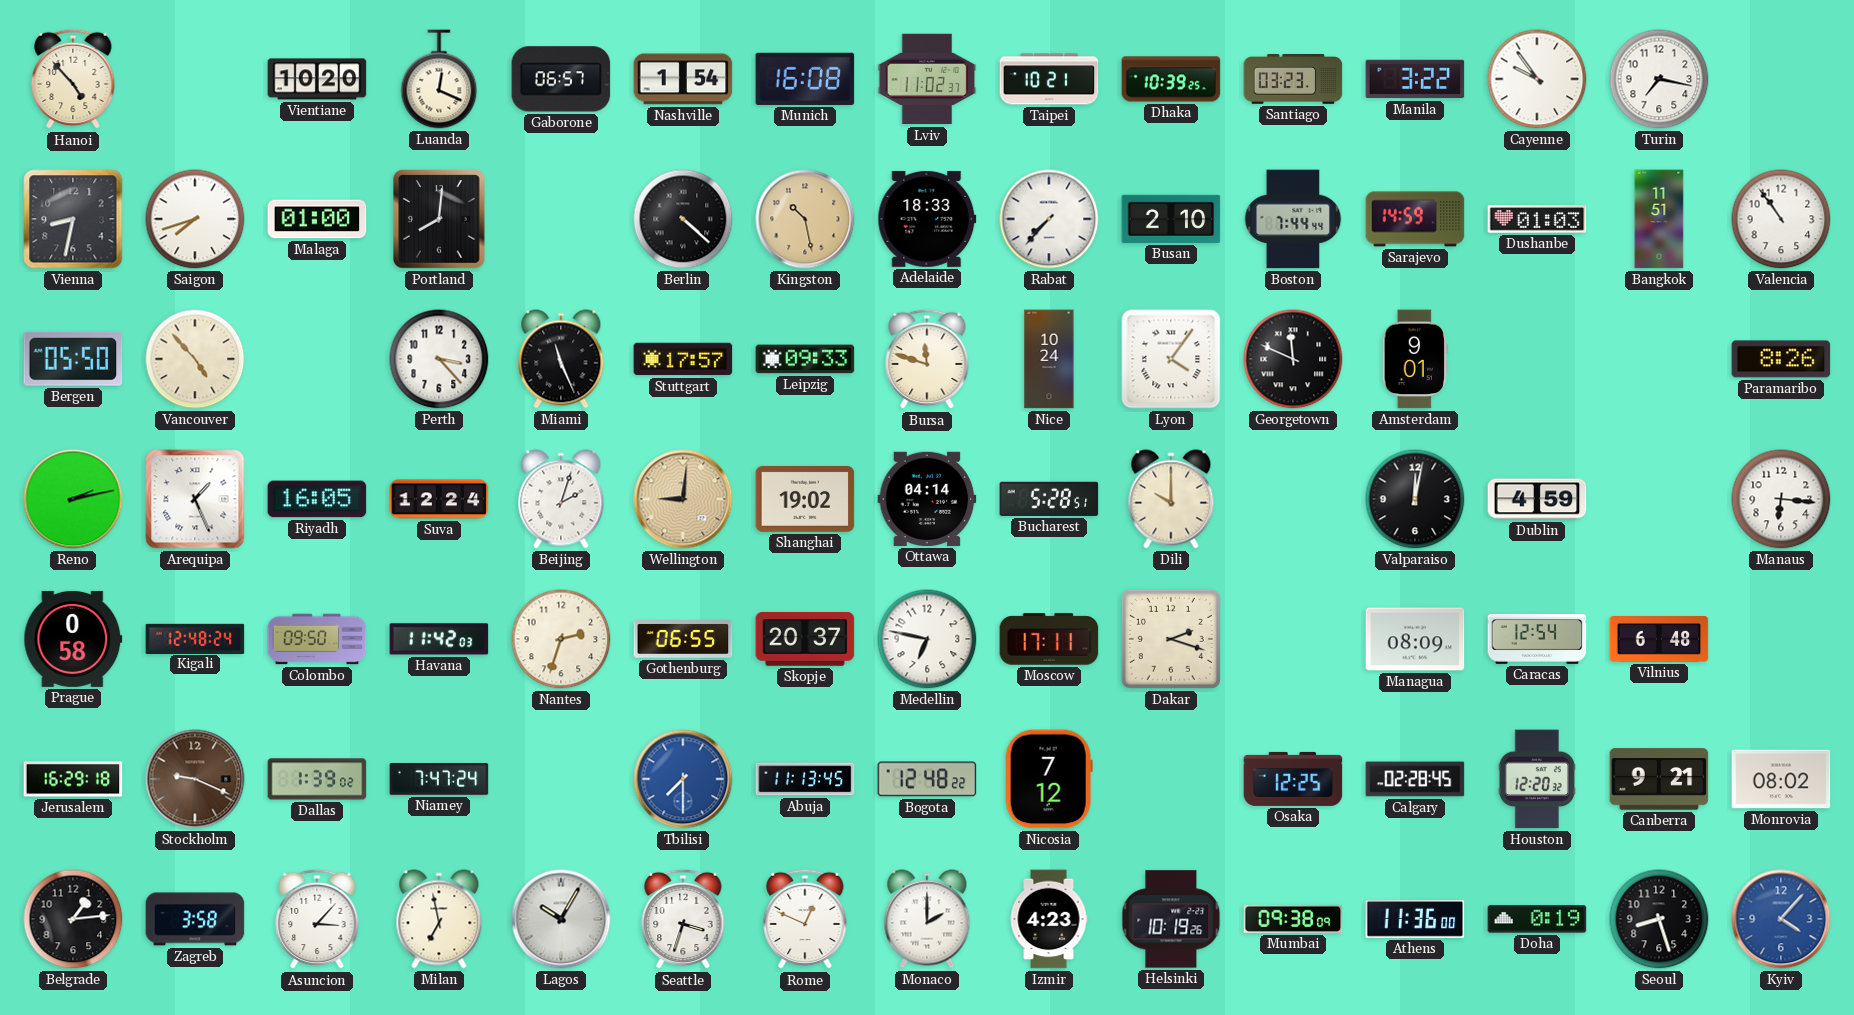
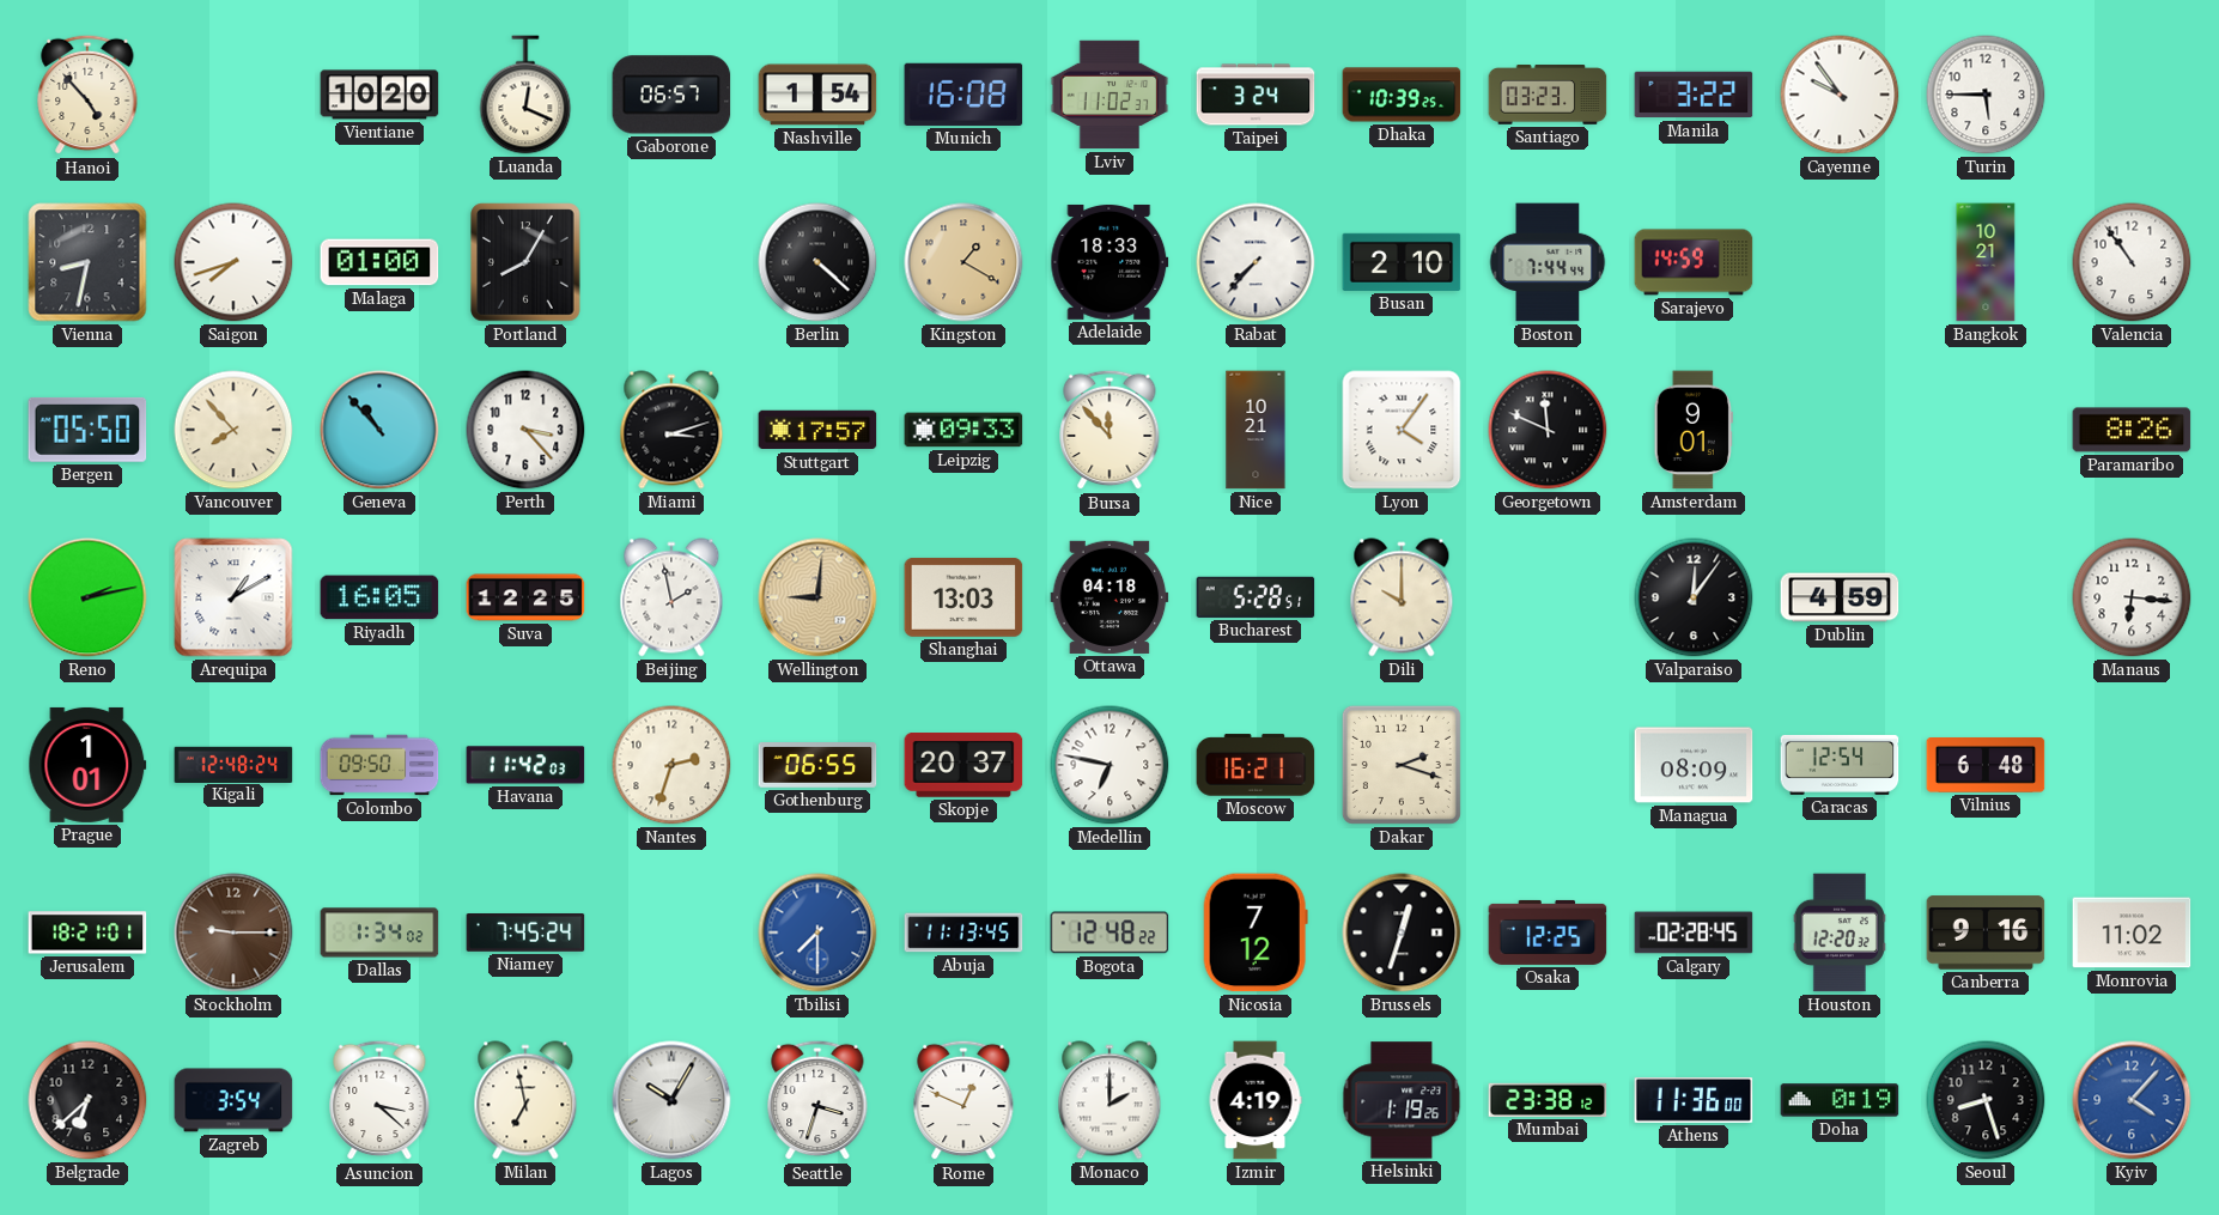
Taipei: 10:21 -> 3:24
Turin: 7:17 -> 5:45
Portland: 8:01 -> 8:05
Kingston: 10:28 -> 1:20
Dushanbe: 01:03 -> none
Bangkok: 11:51 -> 10:21
Vancouver: 4:53 -> 7:53
Geneva: none -> 10:53
Miami: 11:26 -> 3:12
Bursa: 11:48 -> 11:53
Nice: 10:24 -> 10:21
Arequipa: 1:26 -> 1:10
Suva: 12:24 -> 12:25
Beijing: 2:03 -> 1:58
Shanghai: 19:02 -> 13:03
Ottawa: 04:14 -> 04:18
Valparaiso: 12:02 -> 12:06
Prague: 0:58 -> 1:01
Moscow: 17:11 -> 16:21
Jerusalem: 16:29 -> 18:21
Stockholm: 9:19 -> 9:15
Dallas: 1:39 -> 1:34
Niamey: 7:47 -> 7:45
Brussels: none -> 12:33
Canberra: 9:21 -> 9:16
Monrovia: 08:02 -> 11:02
Belgrade: 1:14 -> 6:38
Zagreb: 3:58 -> 3:54
Asuncion: 3:07 -> 3:22
Izmir: 4:23 -> 4:19
Helsinki: 10:19 -> 1:19
Mumbai: 09:38 -> 23:38
